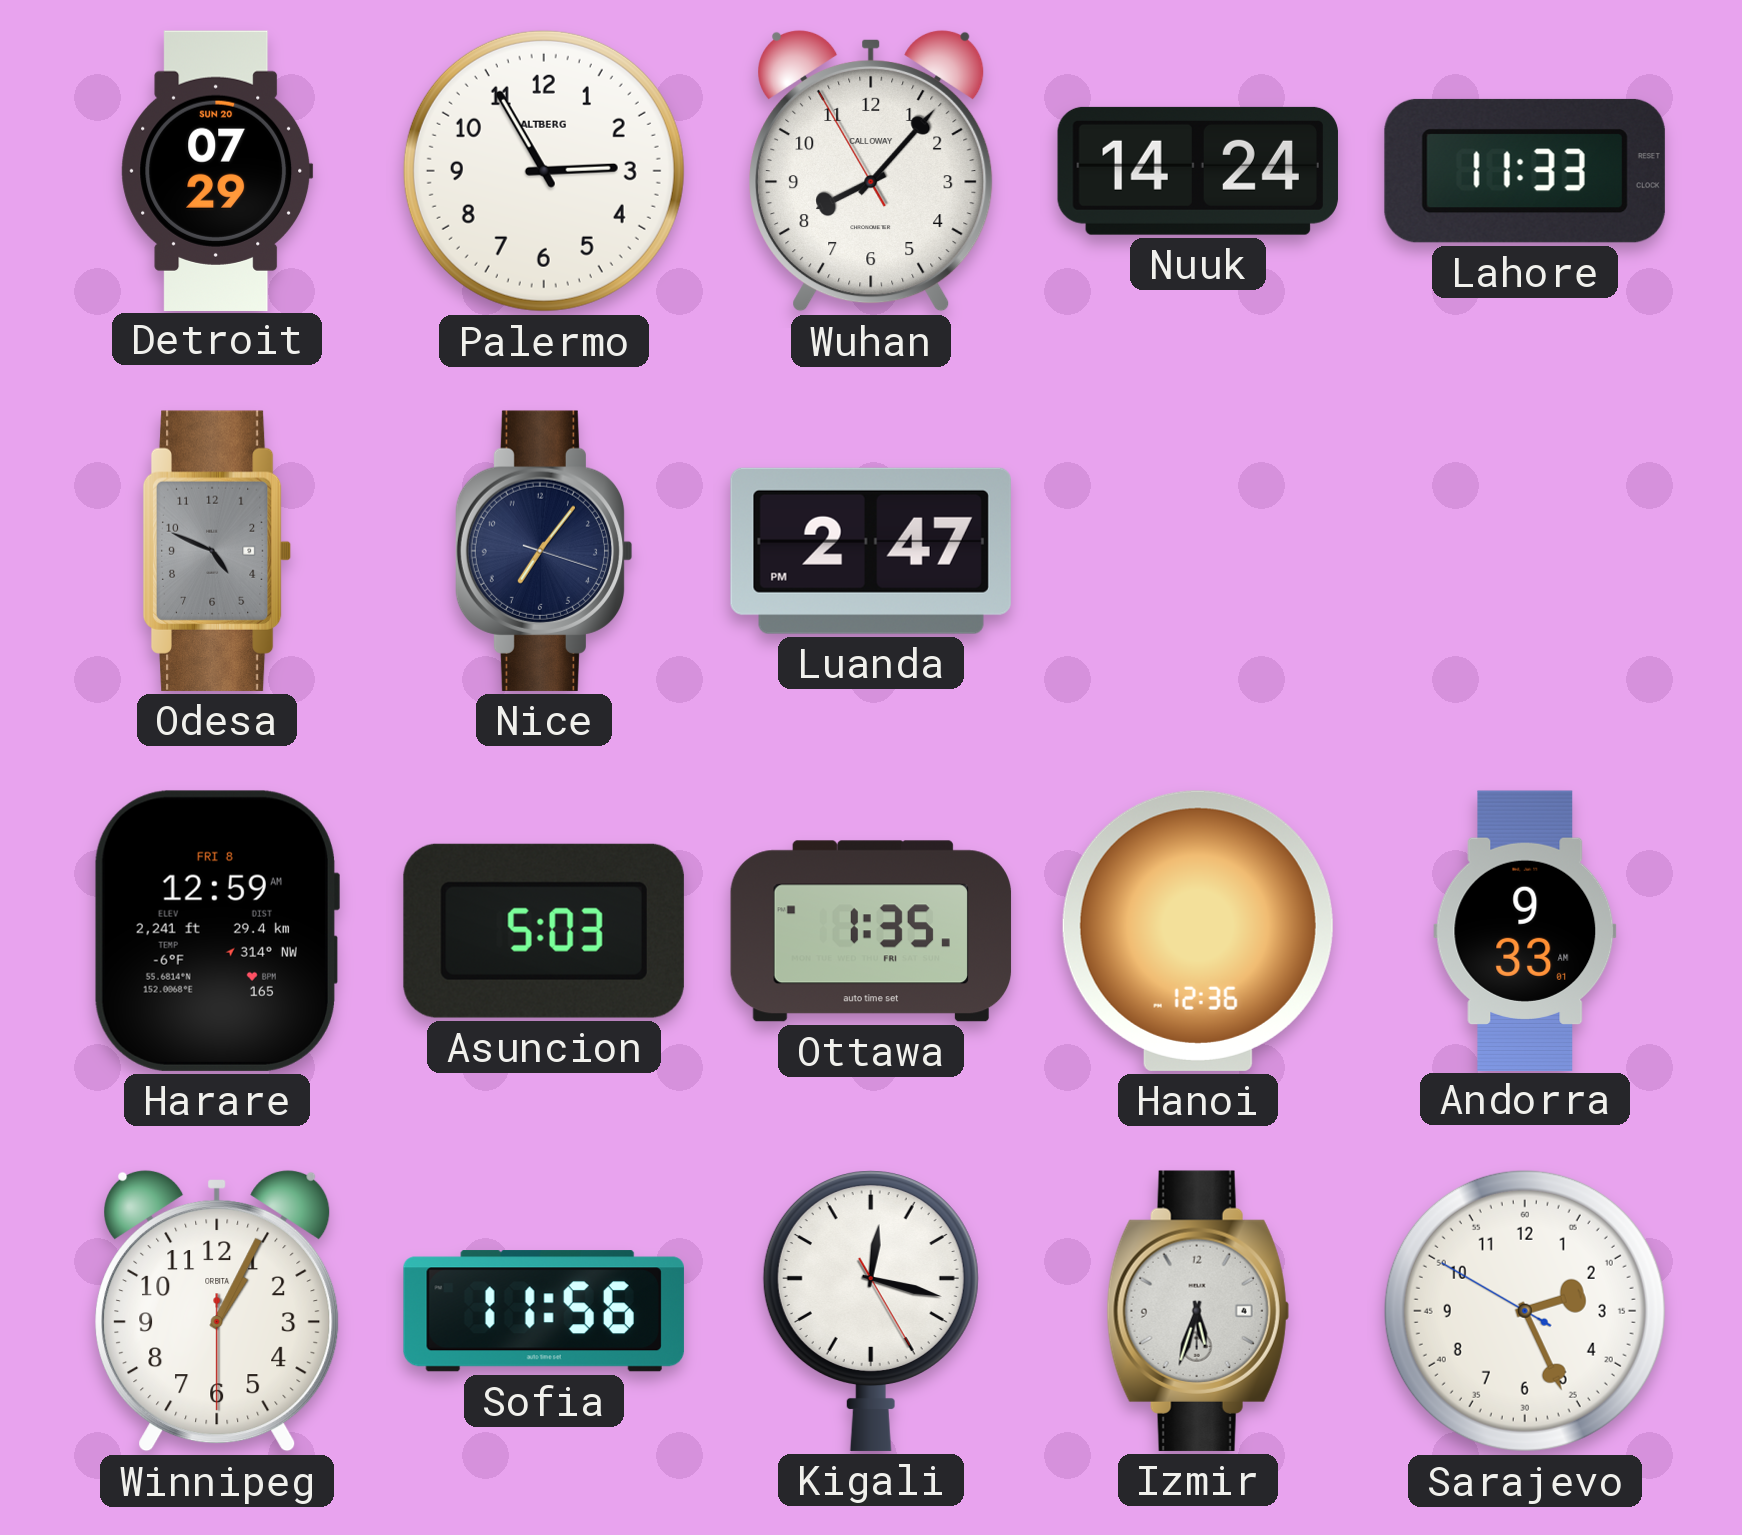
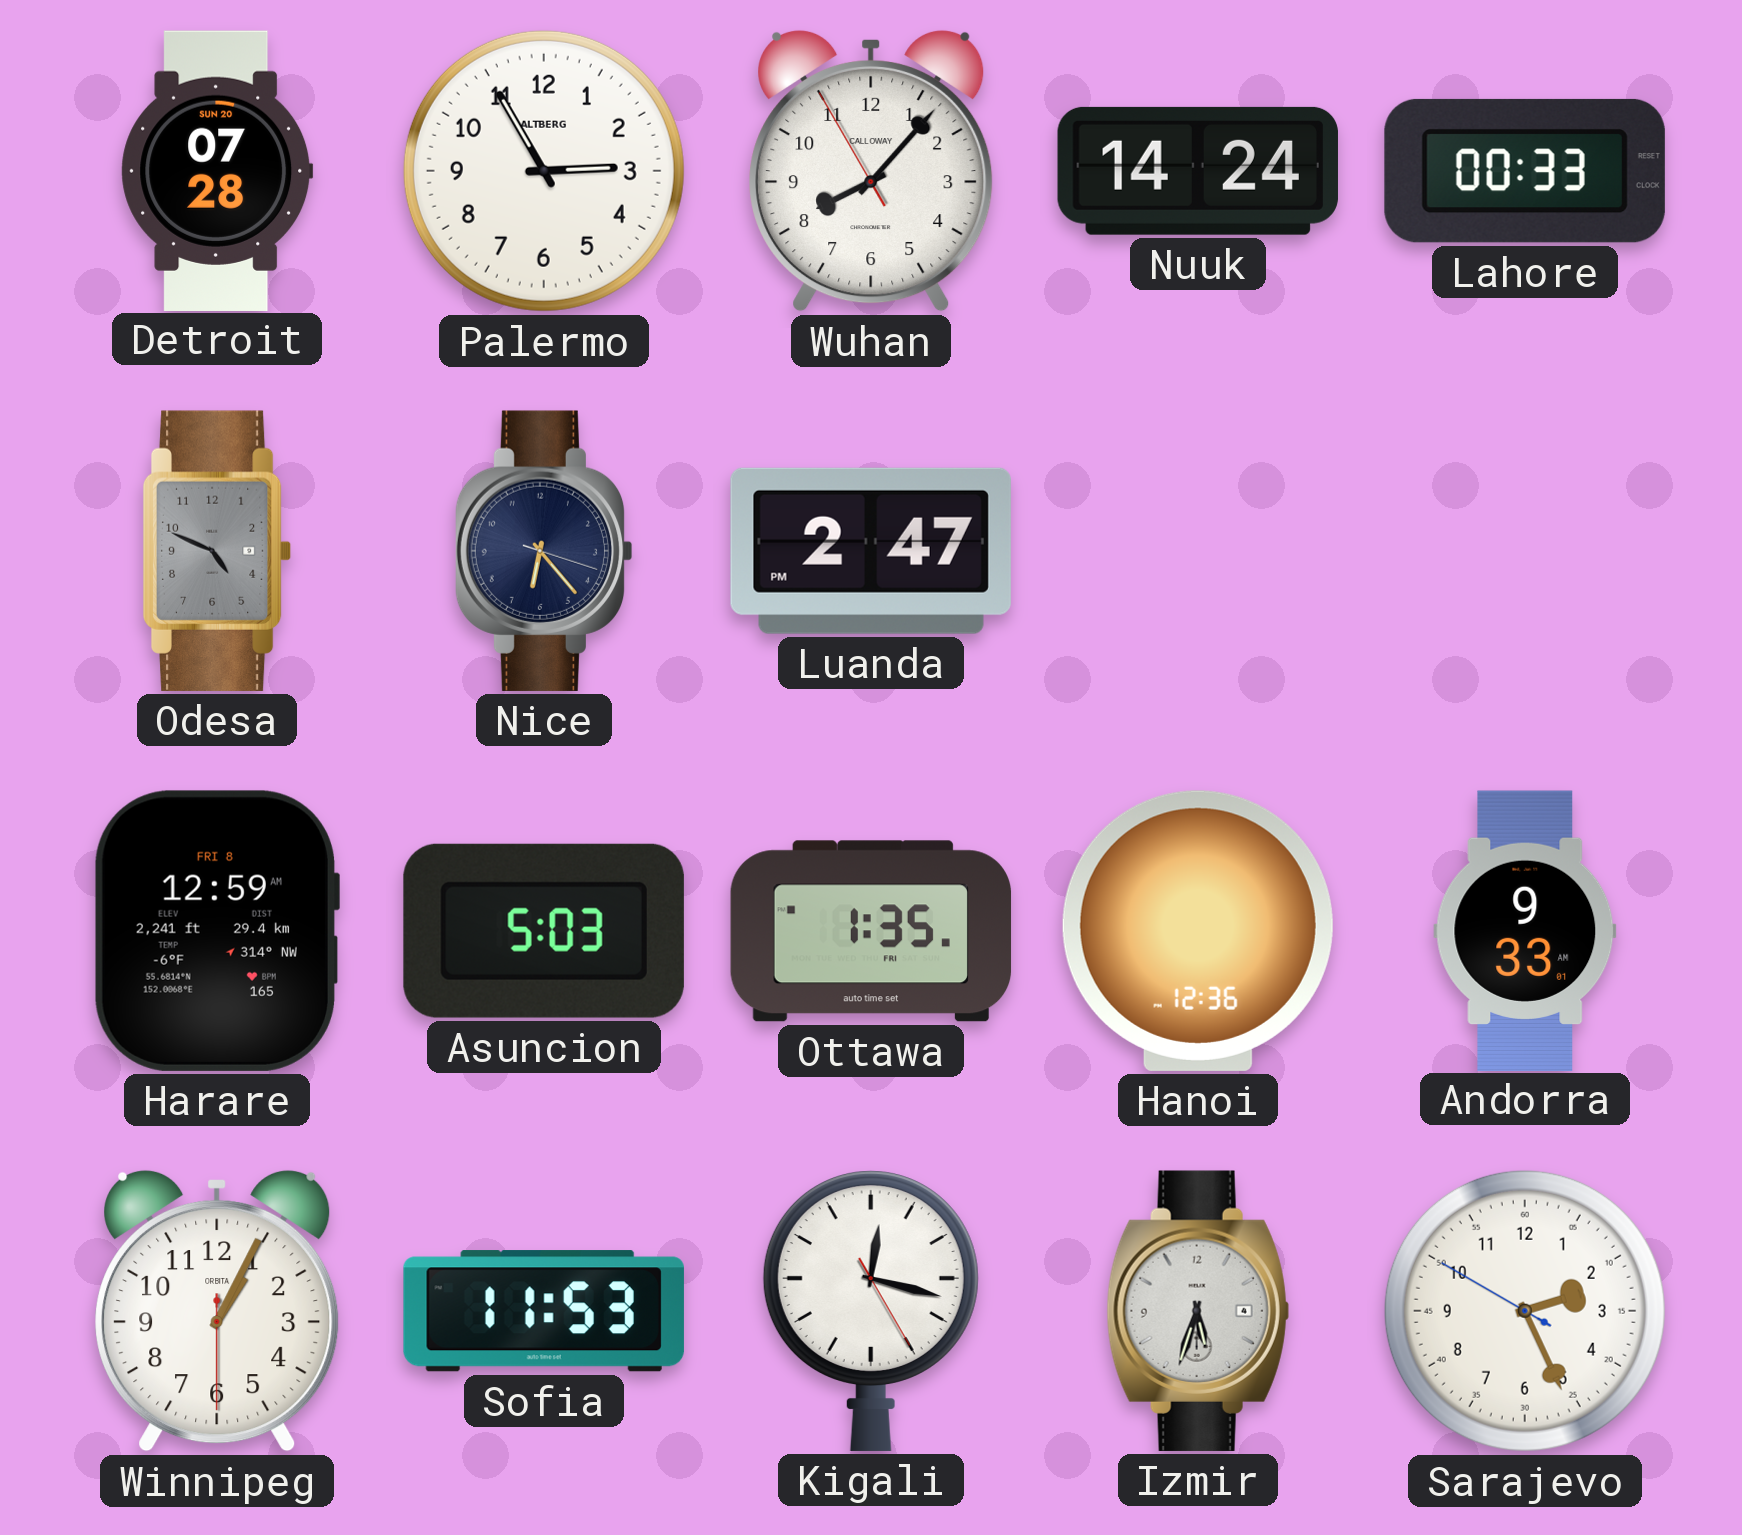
Detroit: 07:29 -> 07:28
Lahore: 11:33 -> 00:33
Nice: 7:06 -> 6:23
Sofia: 11:56 -> 11:53
